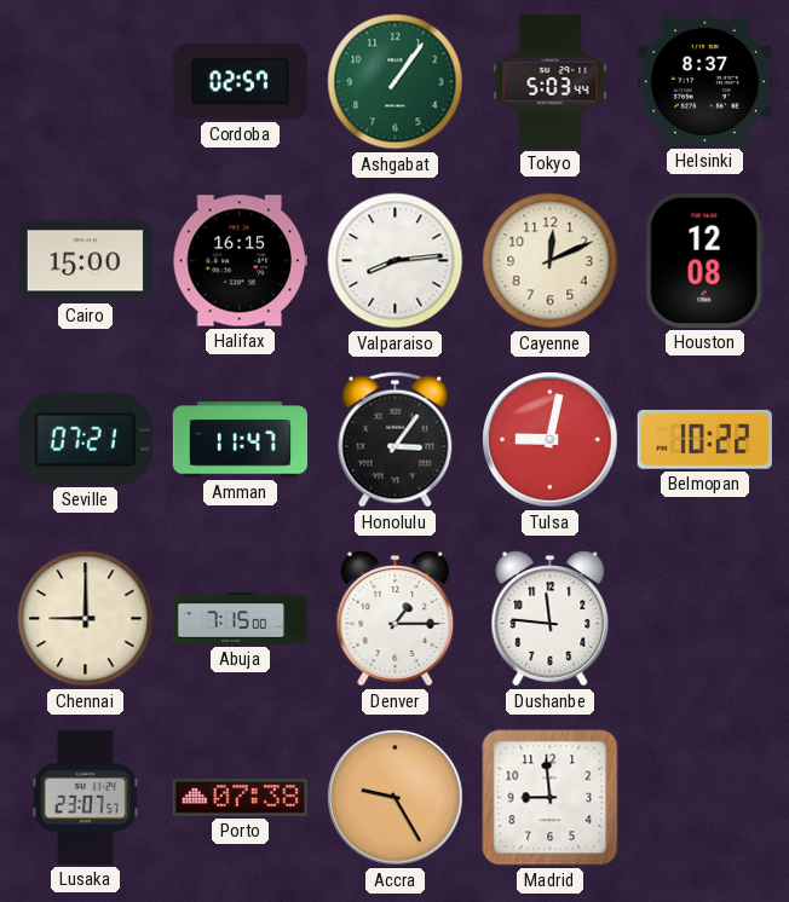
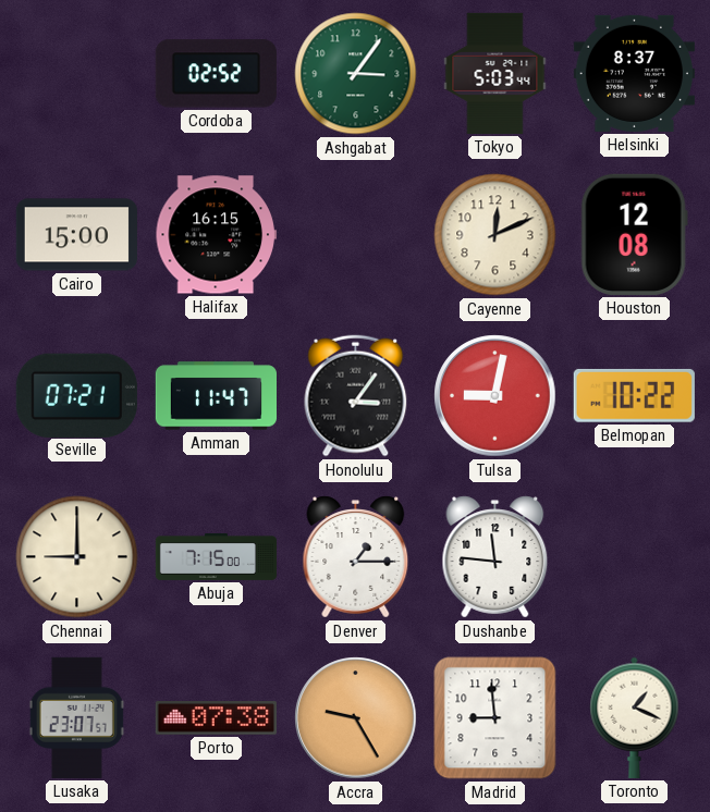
Cordoba: 02:57 -> 02:52
Ashgabat: 1:06 -> 3:06
Valparaiso: 8:14 -> none
Toronto: none -> 1:19
